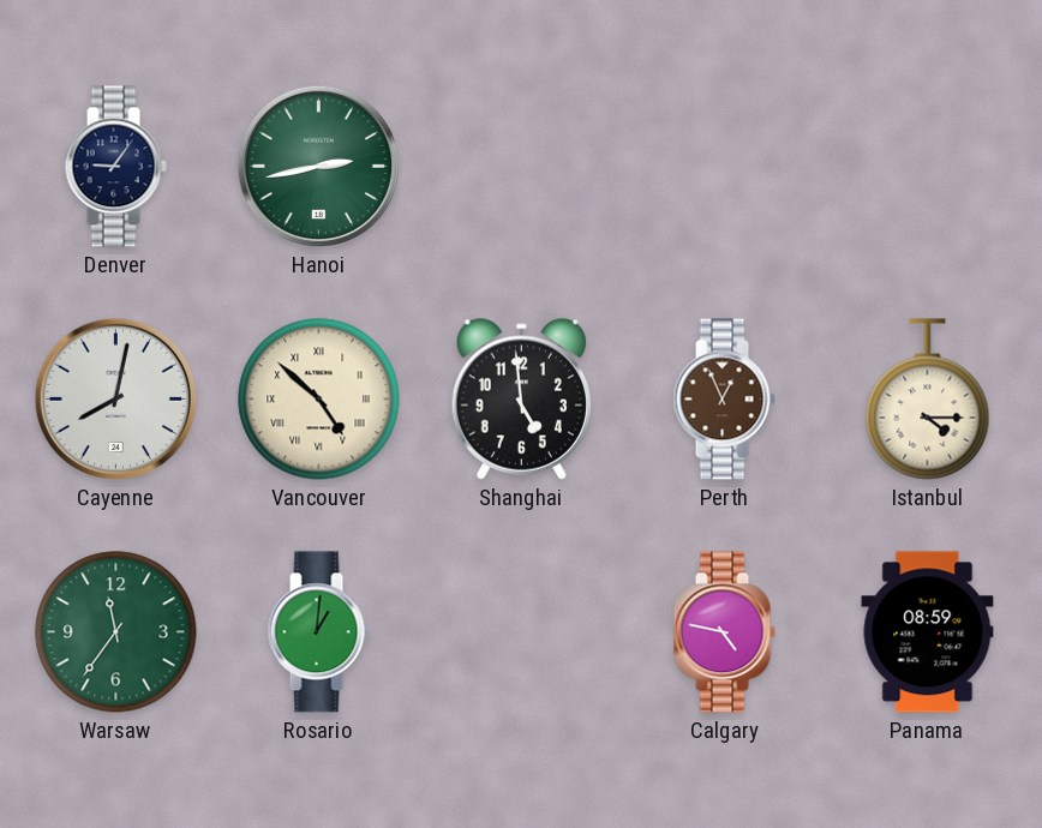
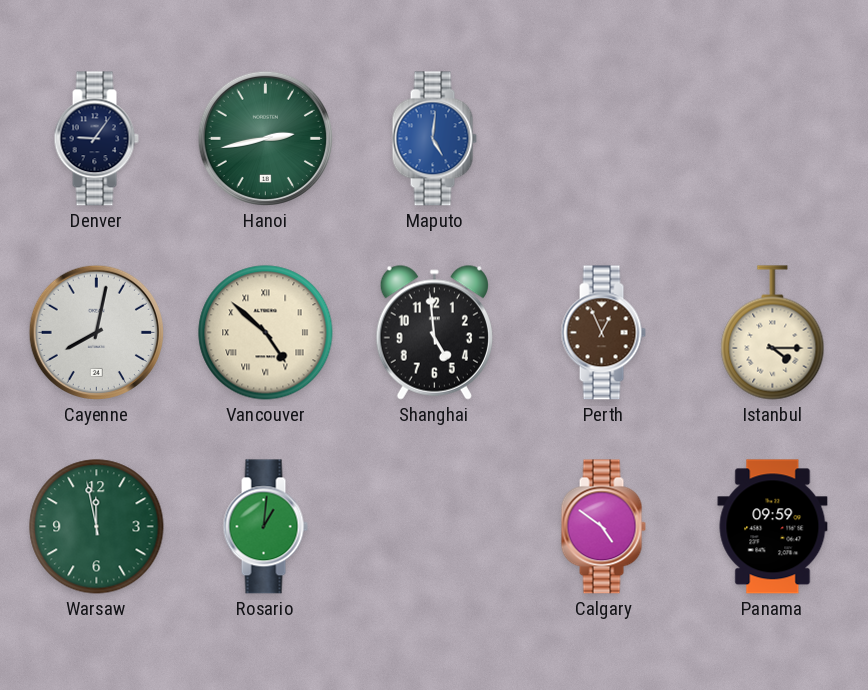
Maputo: none -> 5:01
Warsaw: 11:36 -> 11:58
Calgary: 4:47 -> 4:51
Panama: 08:59 -> 09:59
